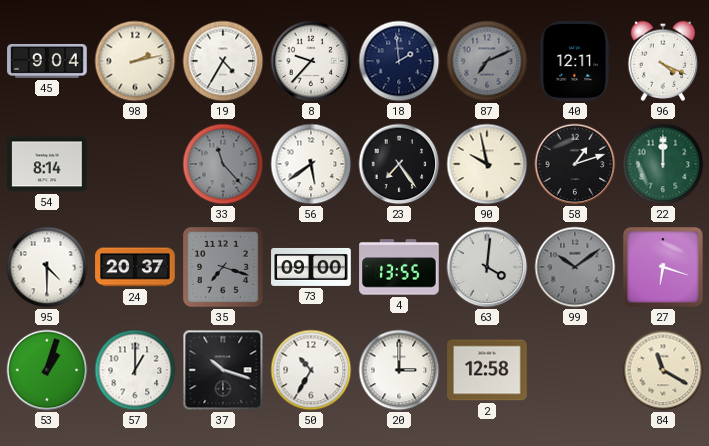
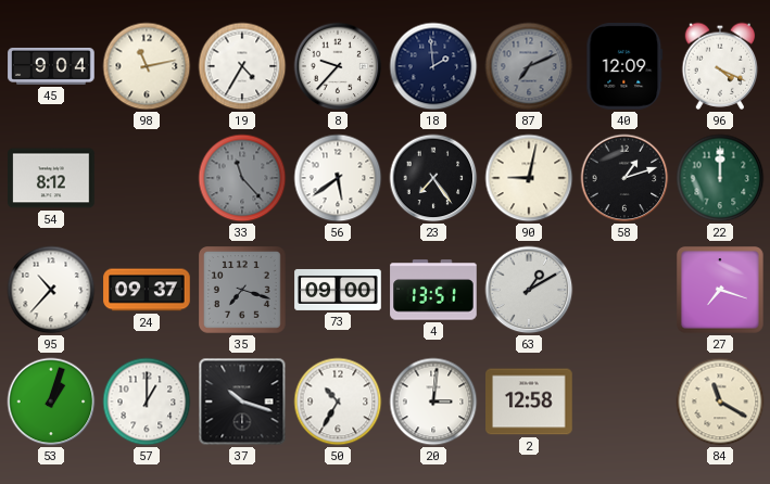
98: 2:13 -> 11:13
40: 12:11 -> 12:09
54: 8:14 -> 8:12
90: 9:58 -> 9:02
95: 4:30 -> 10:37
24: 20:37 -> 09:37
4: 13:55 -> 13:51
63: 4:01 -> 1:10
99: 10:09 -> none
27: 6:18 -> 7:18
20: 3:00 -> 3:01
